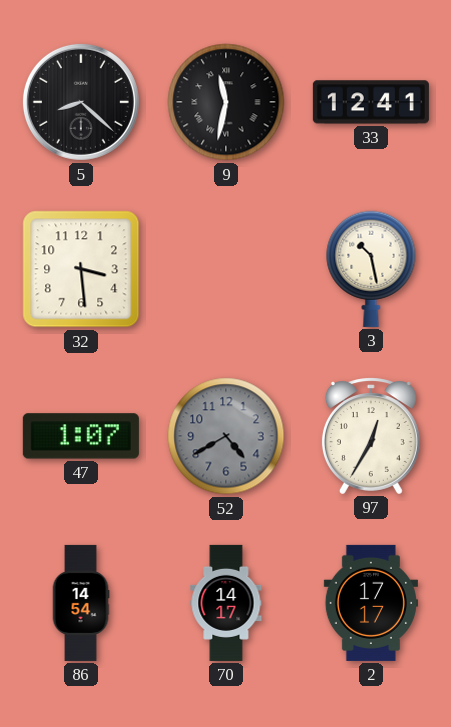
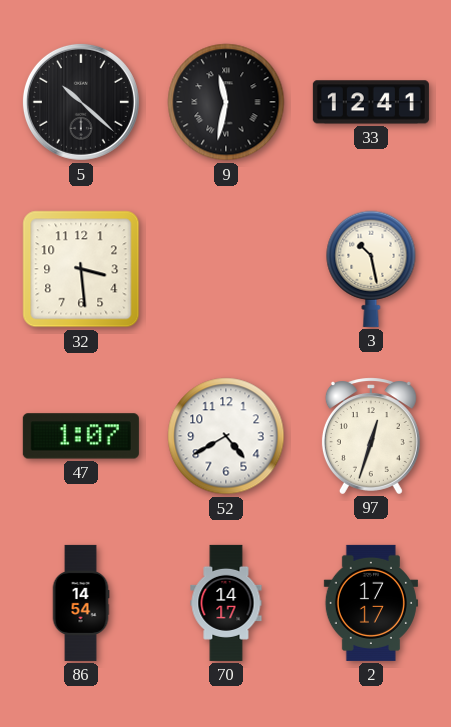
5: 8:22 -> 10:22
52 dial: grey -> white
97: 12:35 -> 12:33
